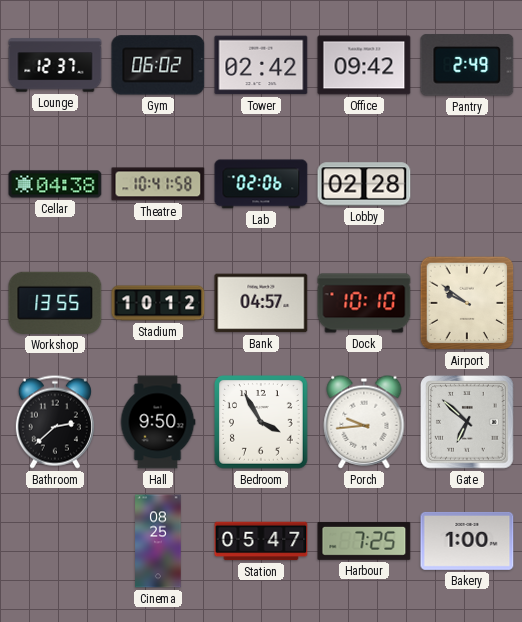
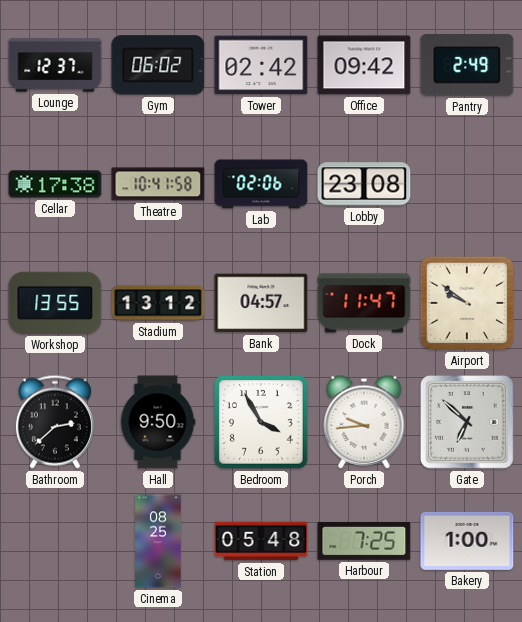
Cellar: 04:38 -> 17:38
Lobby: 02:28 -> 23:08
Stadium: 10:12 -> 13:12
Dock: 10:10 -> 11:47
Station: 05:47 -> 05:48
